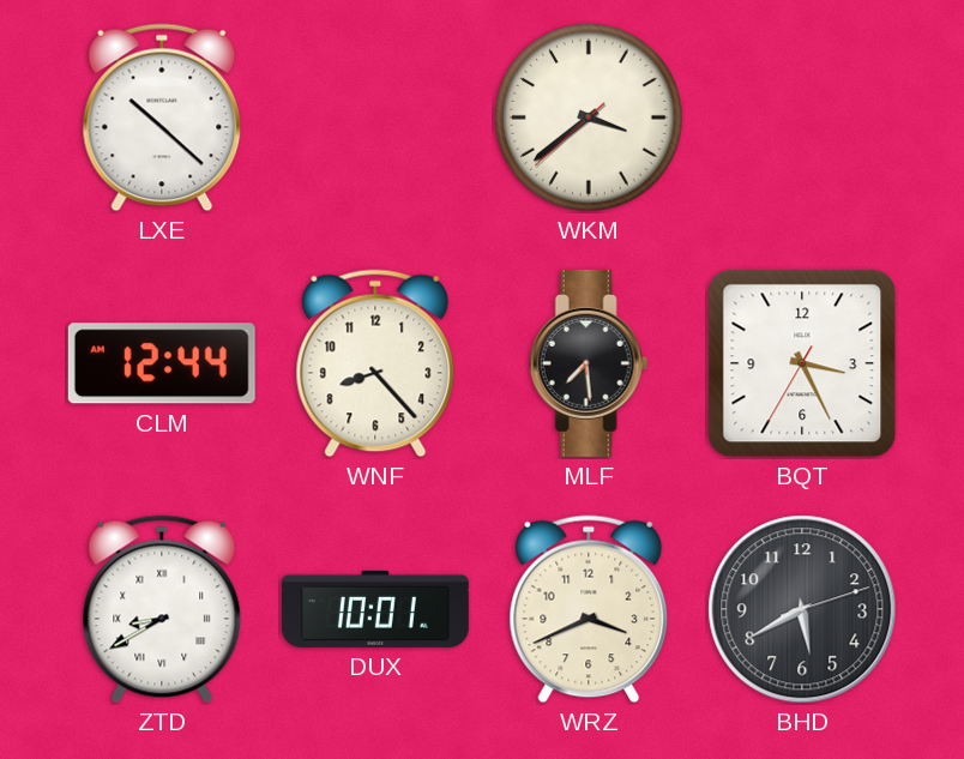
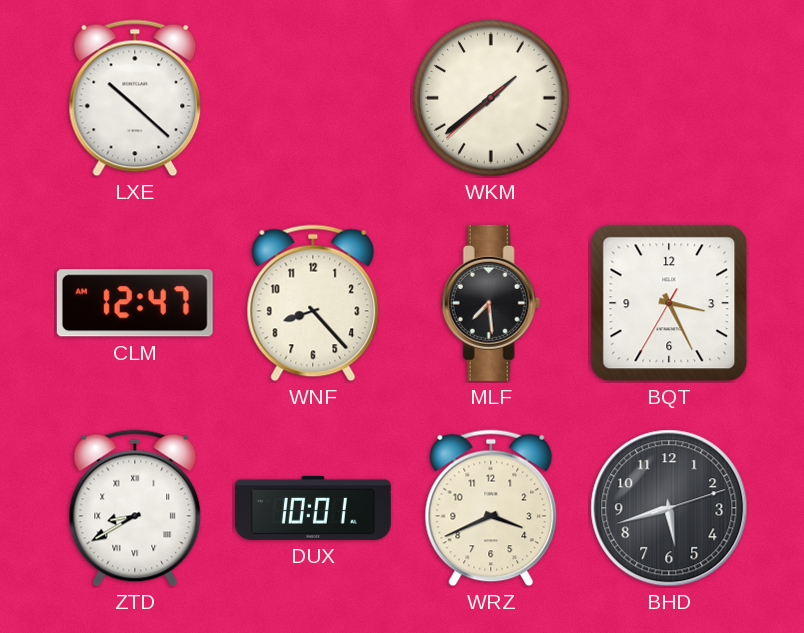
WKM: 3:38 -> 1:38
CLM: 12:44 -> 12:47
BHD: 5:40 -> 5:42
